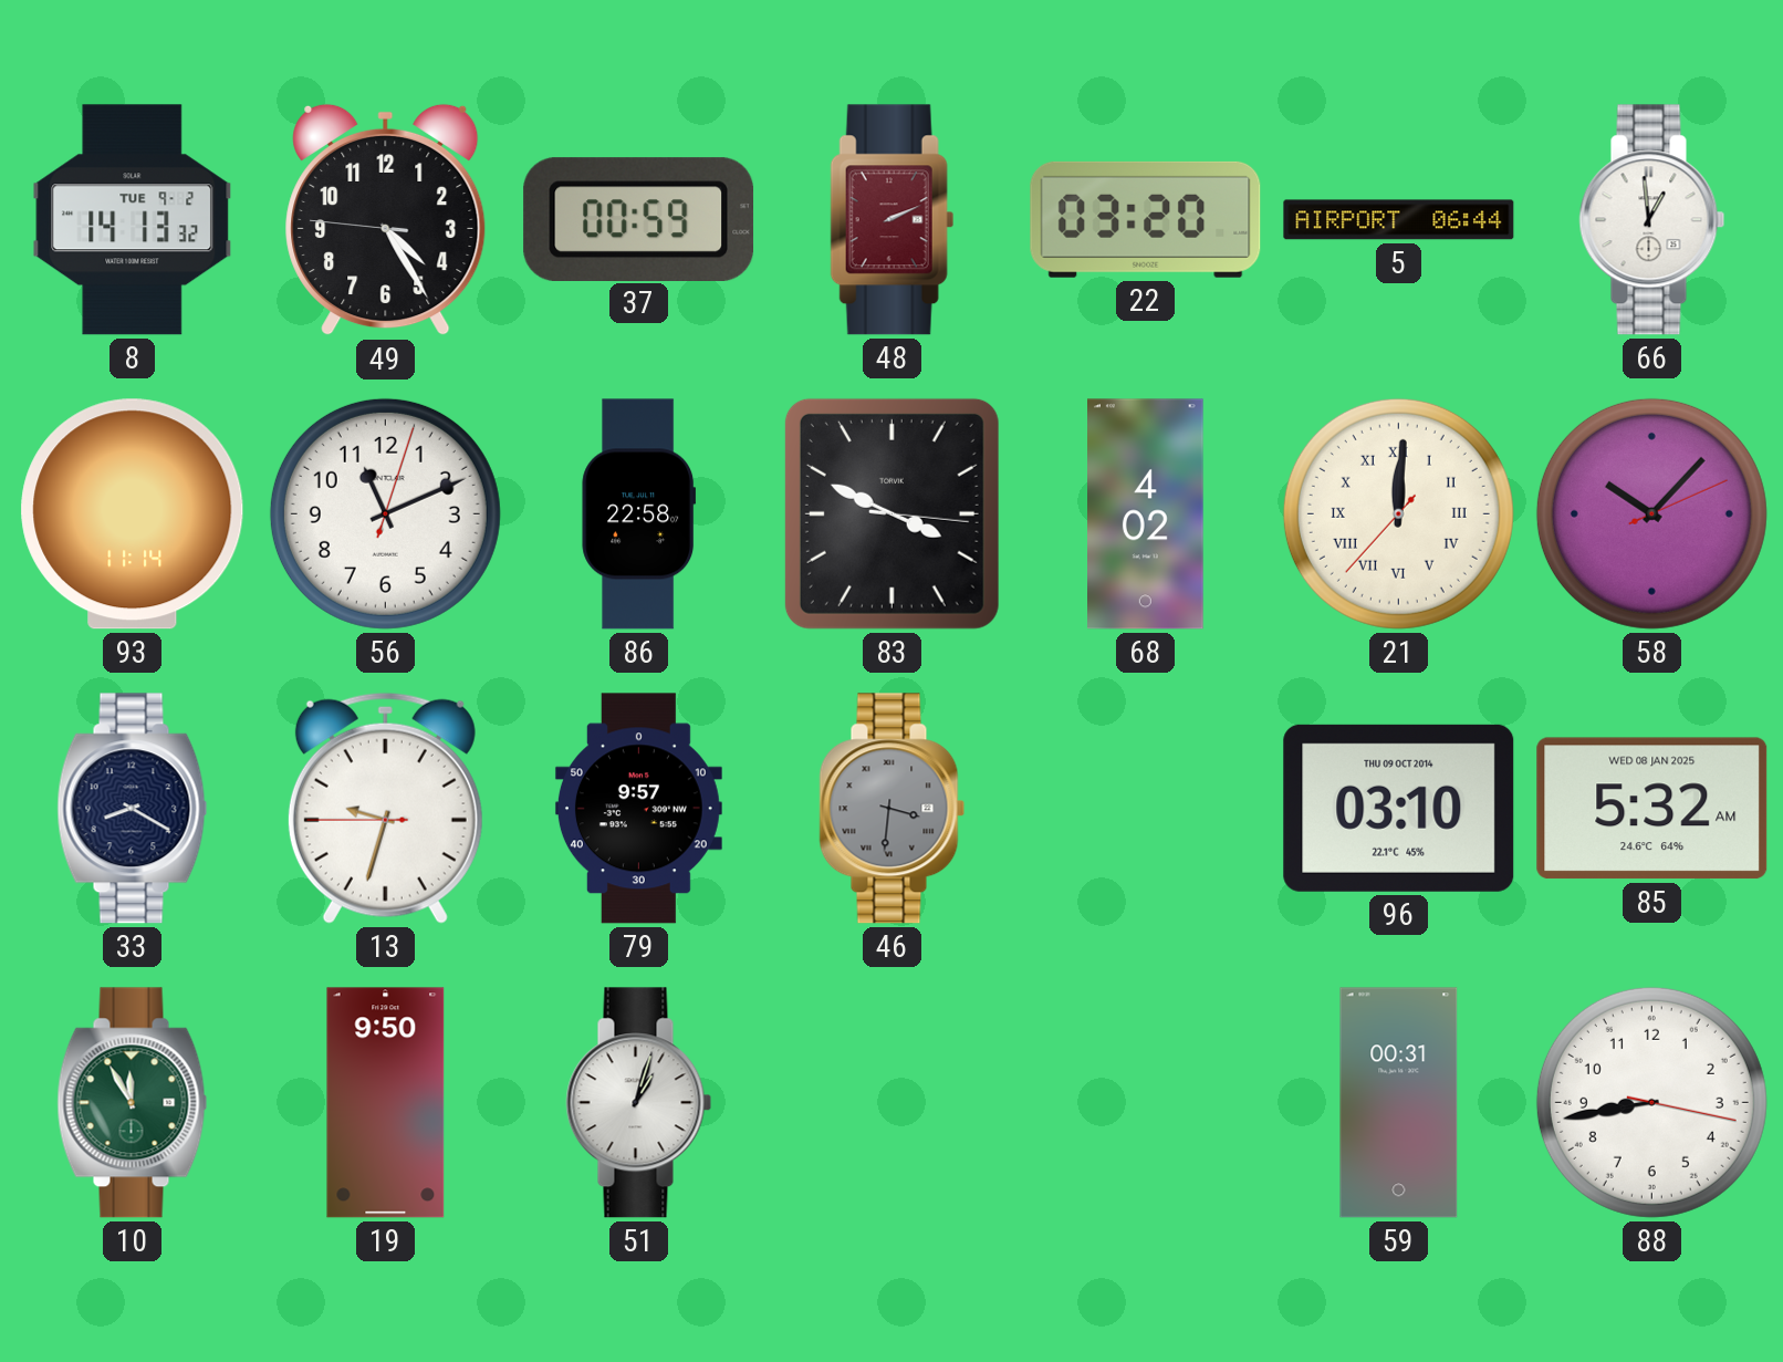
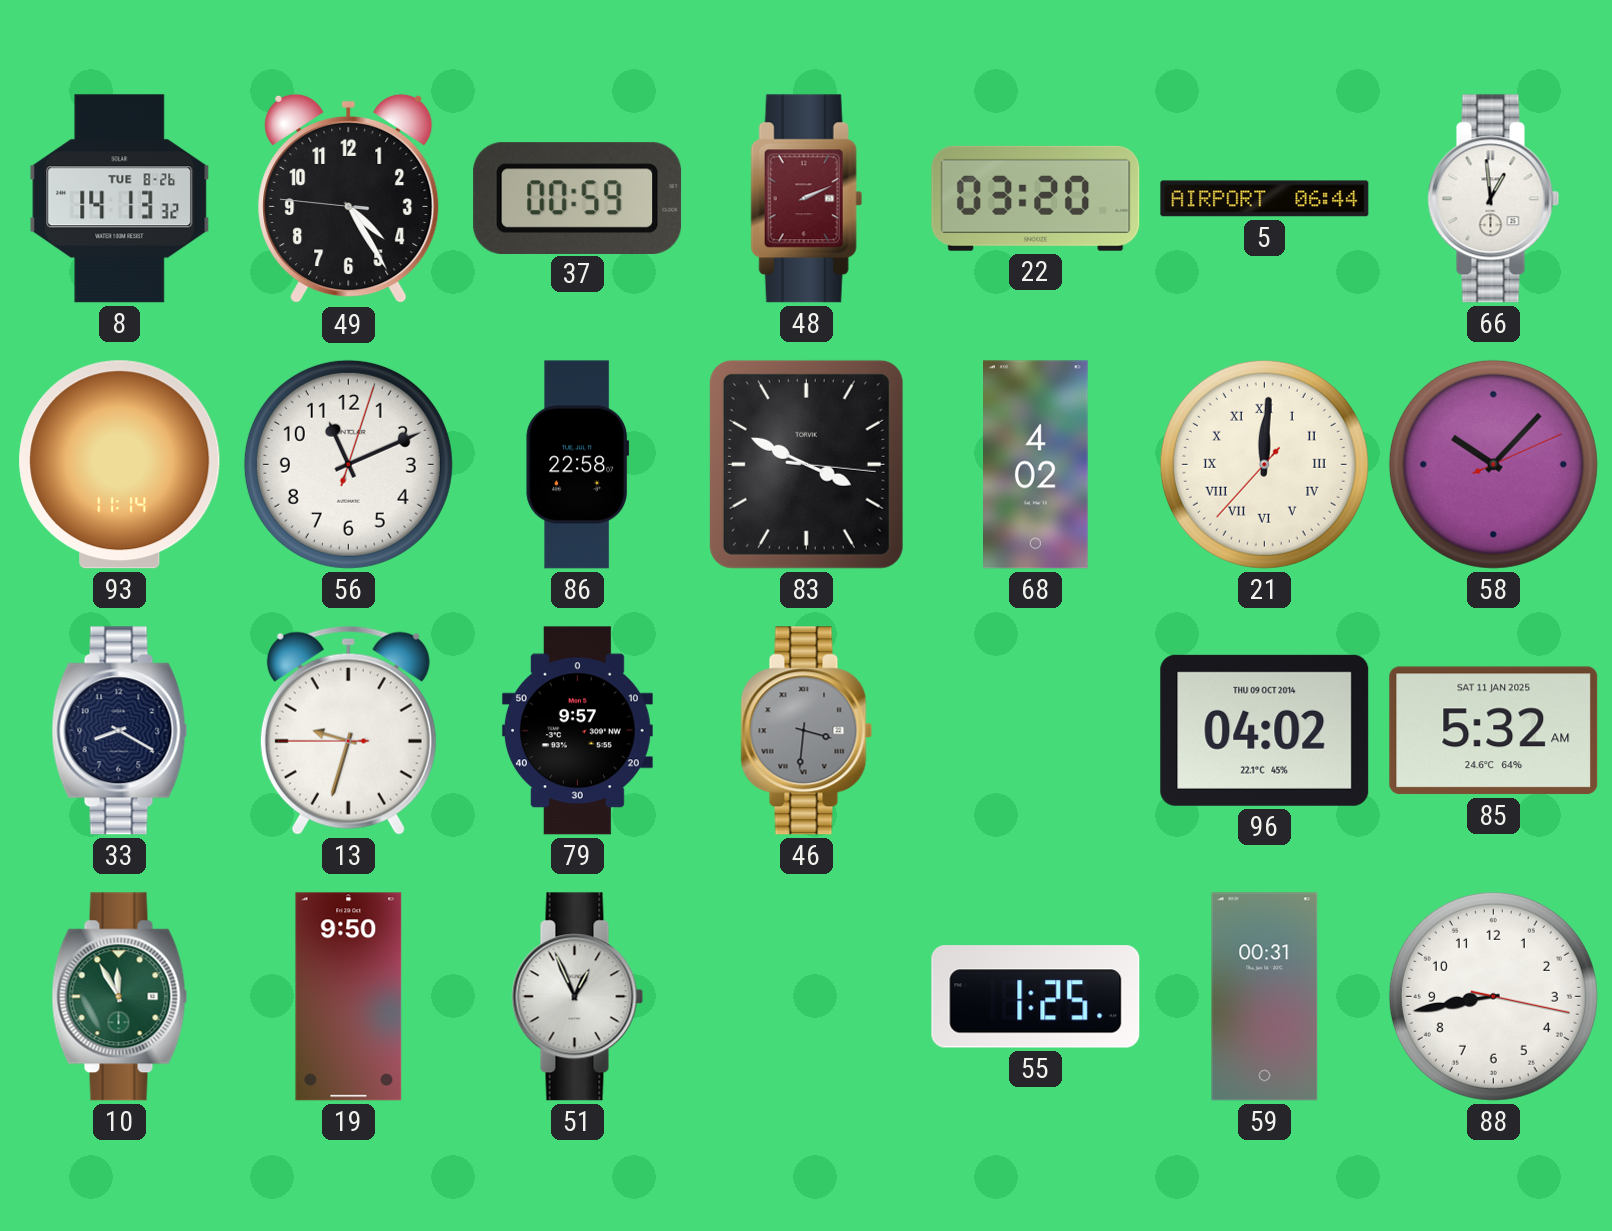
8 date: TUE 9-2 -> TUE 8-26
96: 03:10 -> 04:02
85 date: WED 08 JAN 2025 -> SAT 11 JAN 2025
51: 1:03 -> 12:56
55: none -> 1:25
